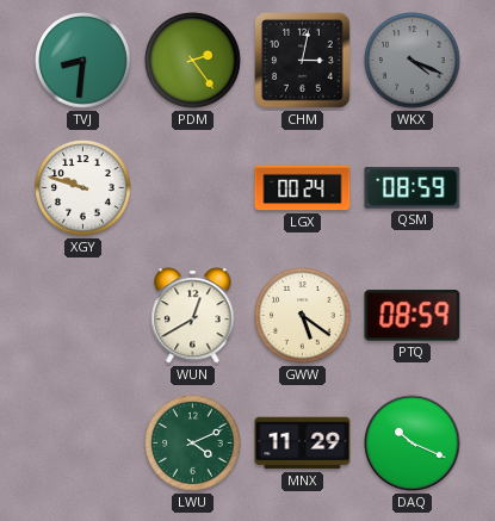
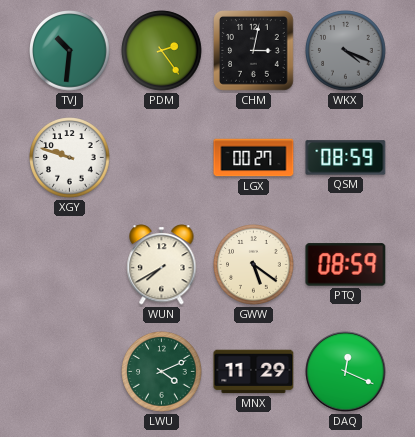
TVJ: 8:31 -> 10:31
LGX: 00:24 -> 00:27
WUN: 12:40 -> 7:40
DAQ: 10:19 -> 12:19
